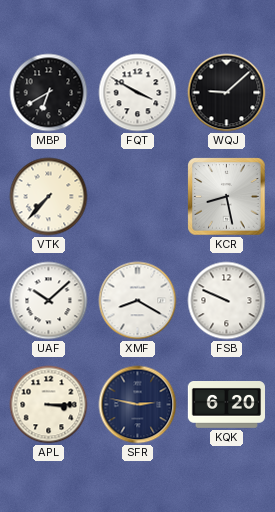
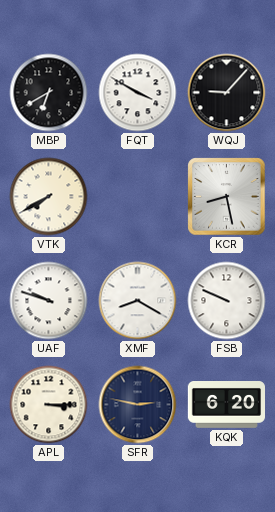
WQJ: 9:08 -> 9:07
VTK: 7:37 -> 7:40
UAF: 10:08 -> 9:48
